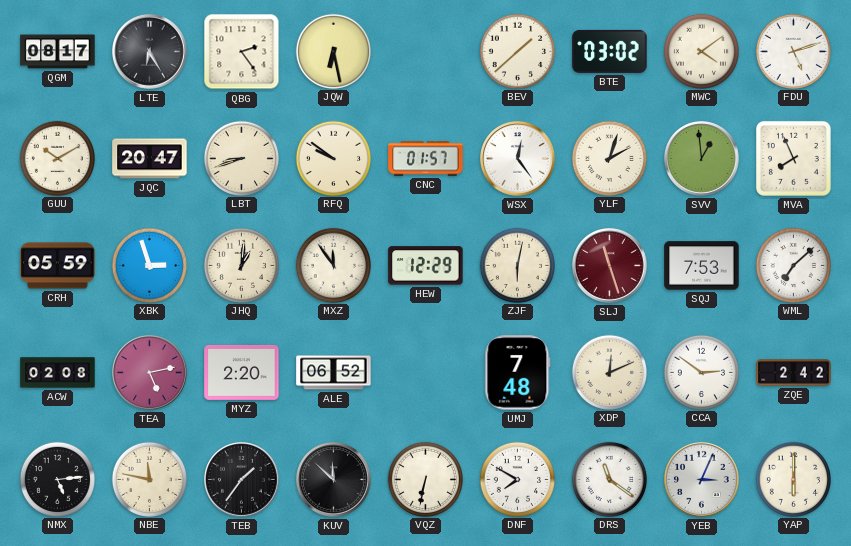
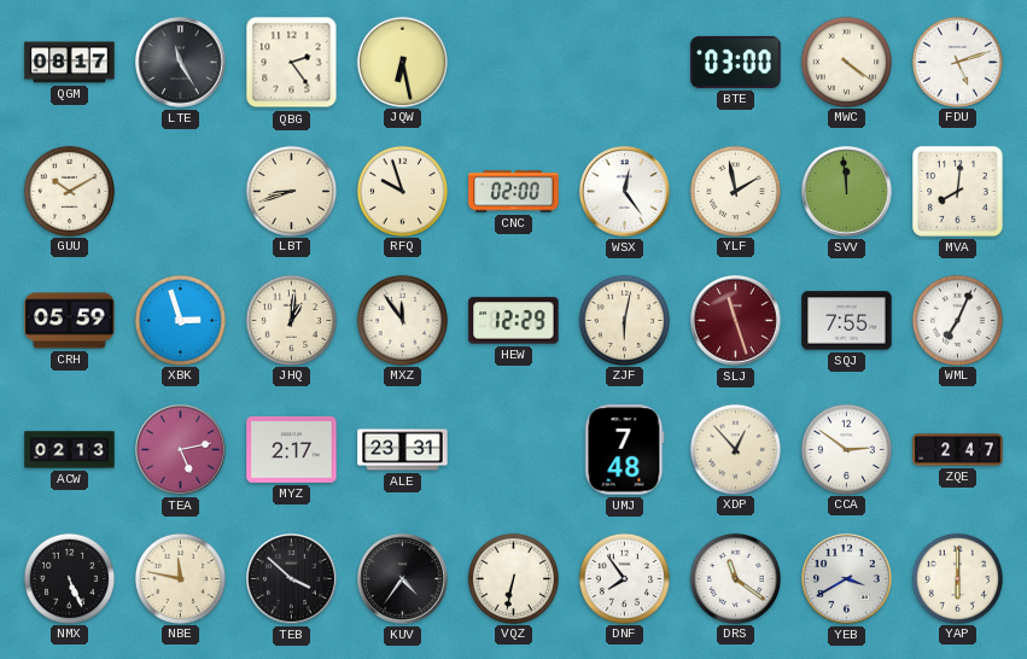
LTE: 6:25 -> 11:25
BEV: 1:38 -> none
BTE: 03:02 -> 03:00
MWC: 4:09 -> 4:21
JQC: 20:47 -> none
RFQ: 9:51 -> 9:57
CNC: 01:57 -> 02:00
YLF: 2:03 -> 1:58
SVV: 12:59 -> 11:59
MVA: 7:56 -> 8:01
SQJ: 7:53 -> 7:55
WML: 7:08 -> 7:04
ACW: 02:08 -> 02:13
MYZ: 2:20 -> 2:17
ALE: 06:52 -> 23:31
XDP: 12:11 -> 12:53
ZQE: 2:42 -> 2:47
NMX: 5:14 -> 5:26
TEB: 1:36 -> 3:52
KUV: 11:52 -> 4:36
DNF: 7:50 -> 7:54
YEB: 3:04 -> 3:40
